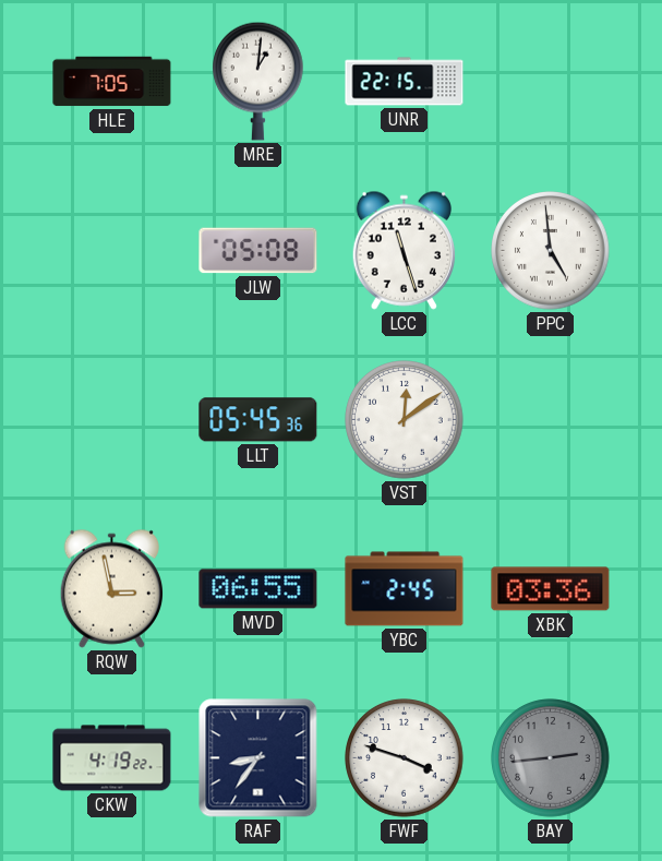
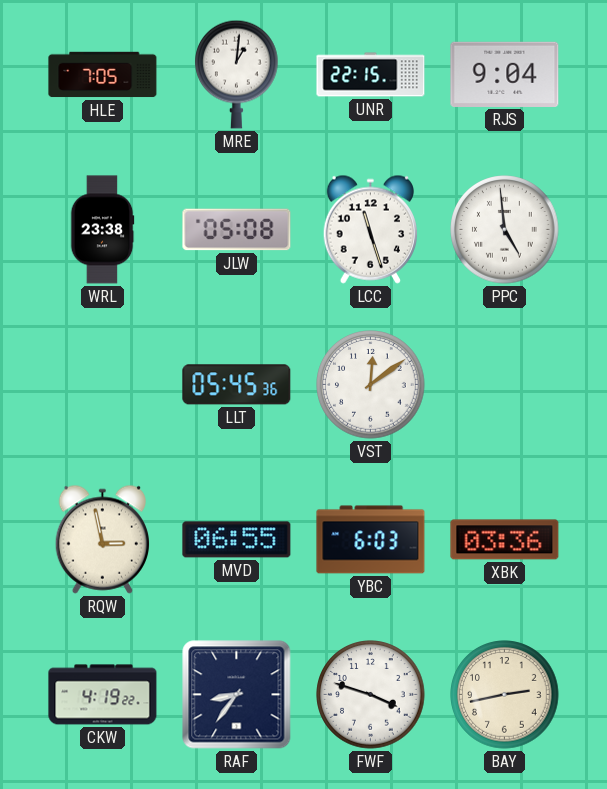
RJS: none -> 9:04
WRL: none -> 23:38
YBC: 2:45 -> 6:03
BAY: 2:44 -> 2:43
BAY dial: grey -> cream
